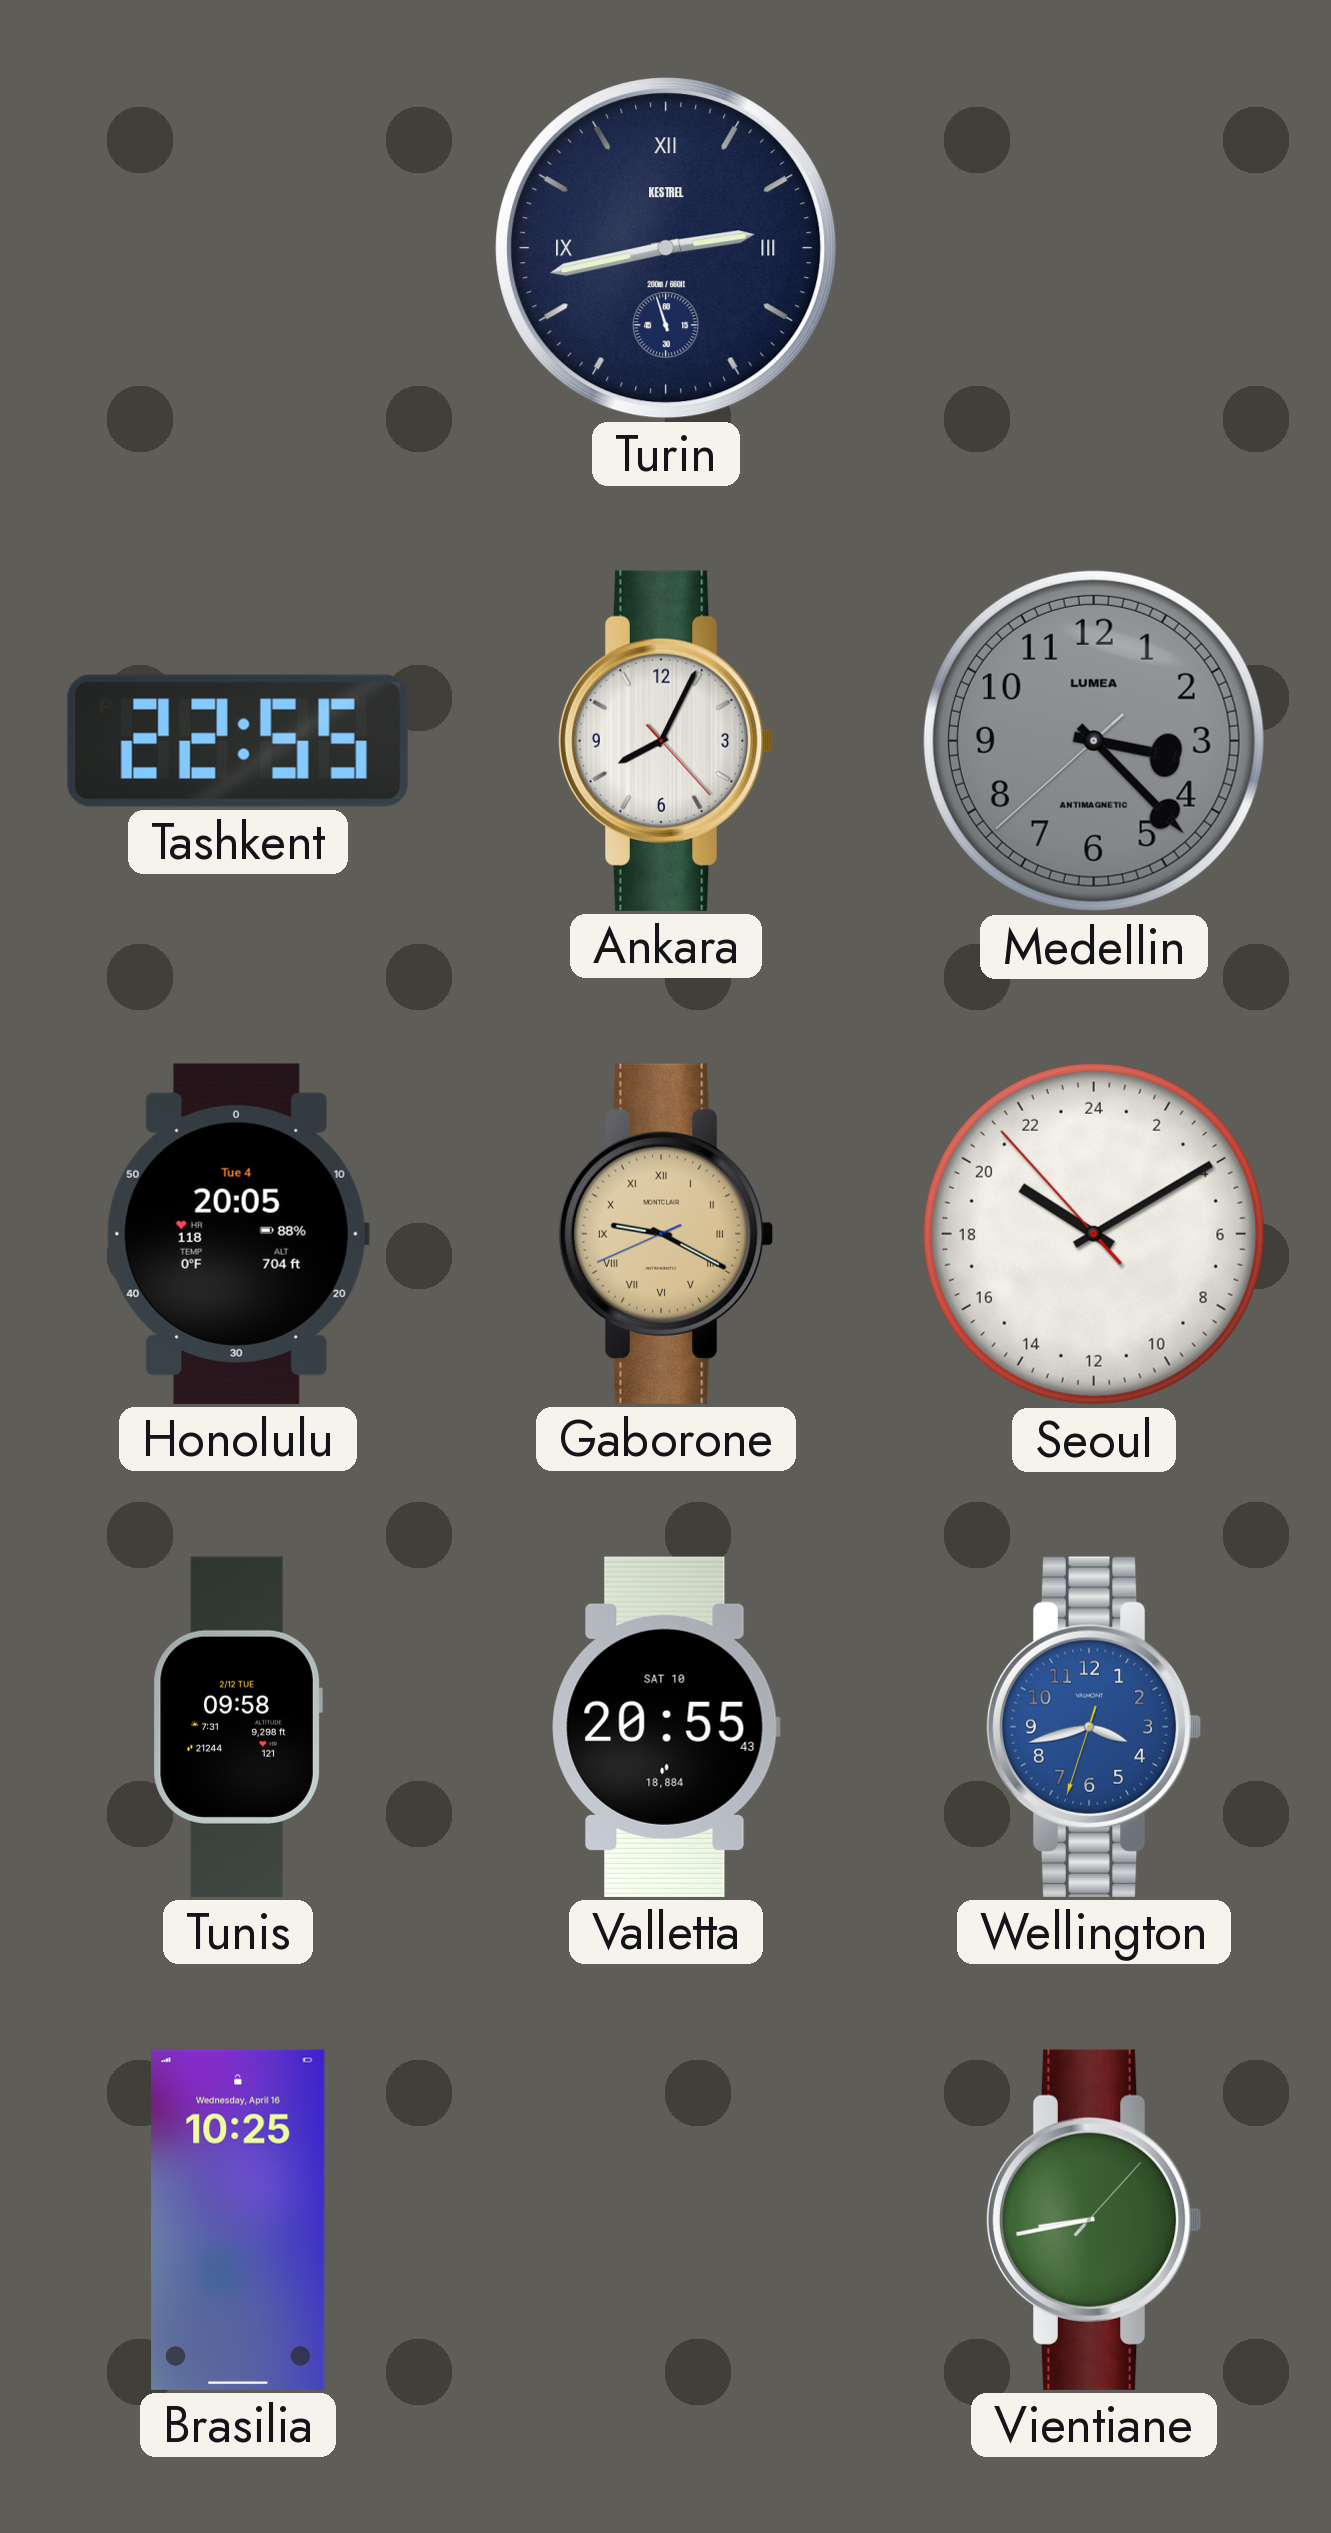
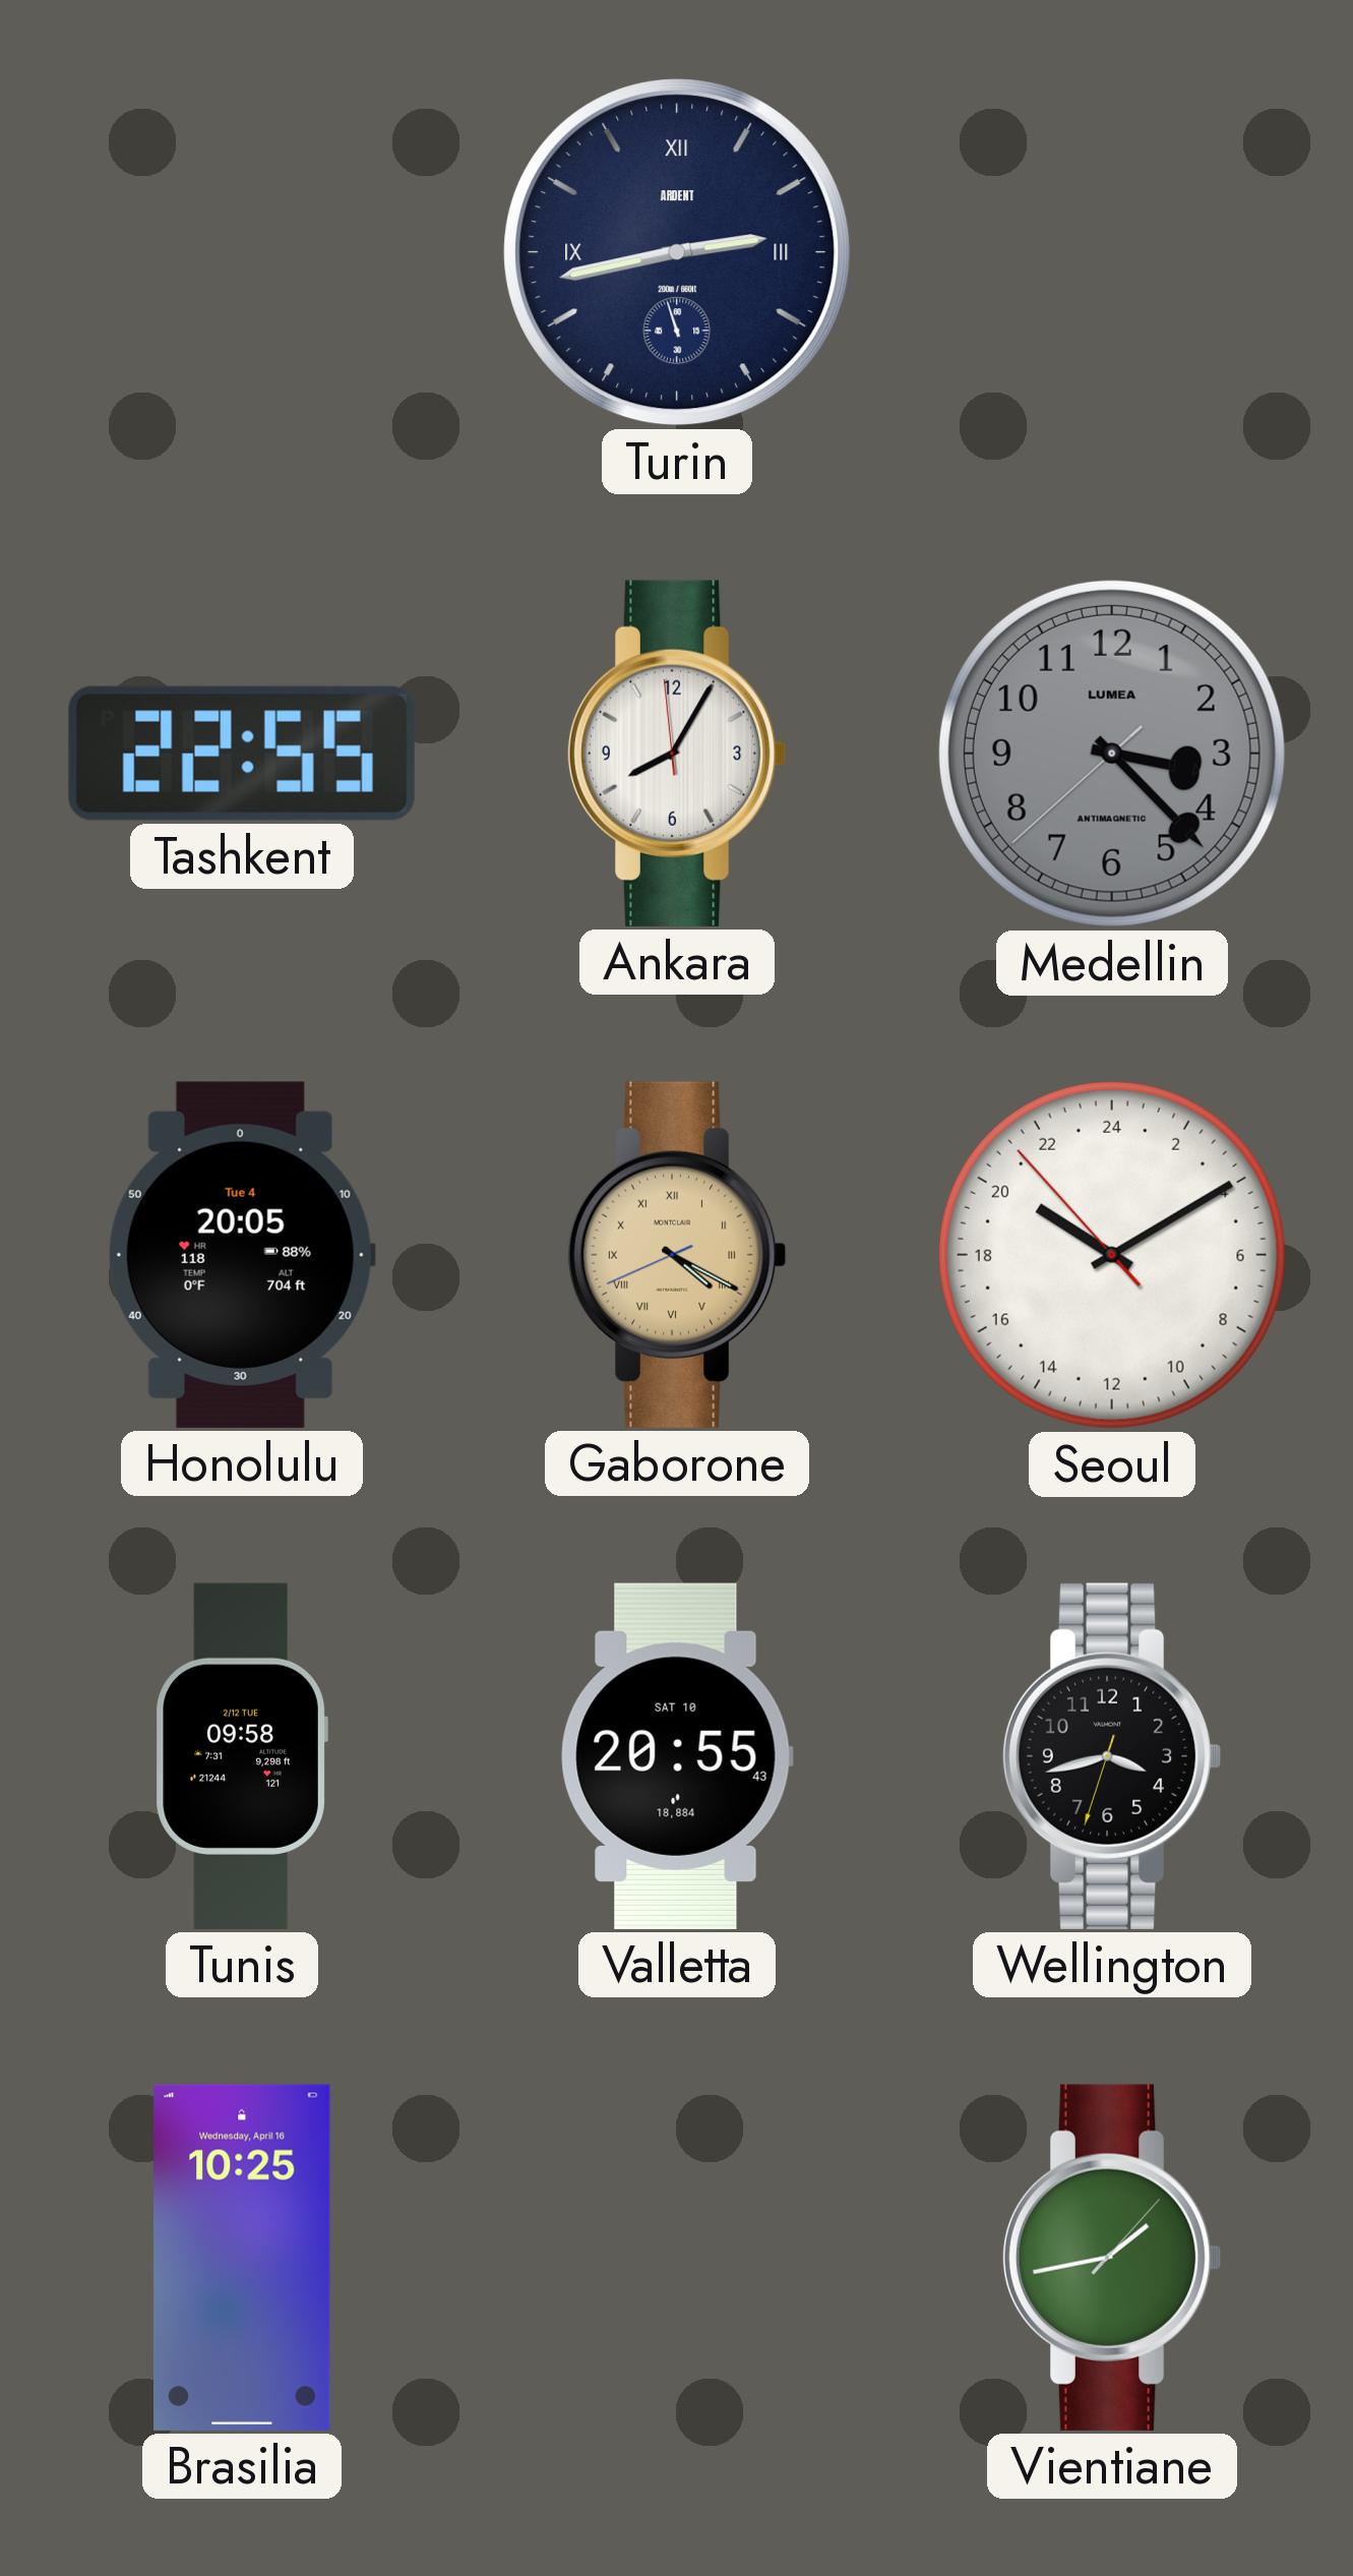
Turin brand: KESTREL -> ARDENT
Ankara: 8:04:23 -> 8:04:59
Gaborone: 9:19 -> 4:19
Wellington dial: blue -> black
Vientiane: 8:43 -> 1:43
